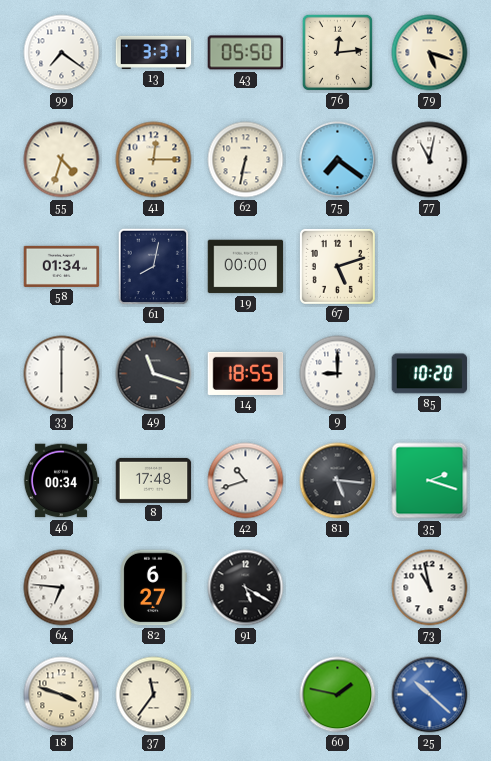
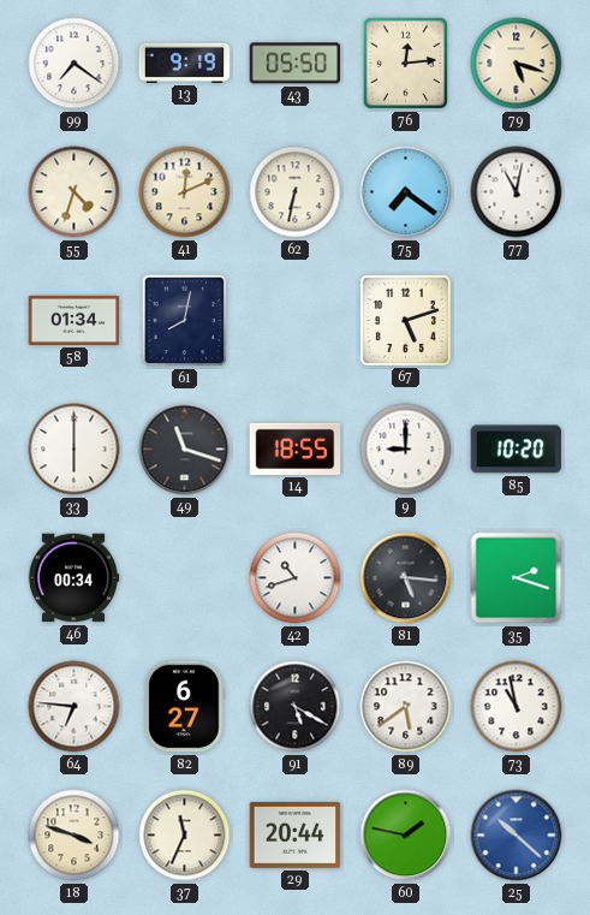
13: 3:31 -> 9:19
41: 12:15 -> 12:11
19: 00:00 -> none
8: 17:48 -> none
89: none -> 5:39
37: 11:36 -> 11:34
29: none -> 20:44
